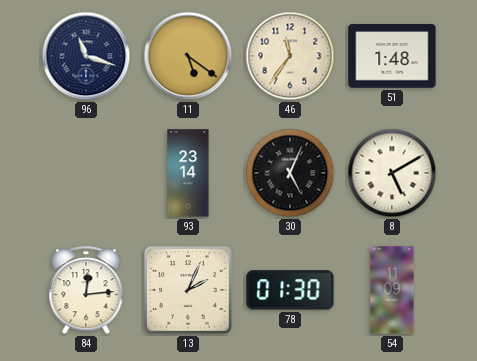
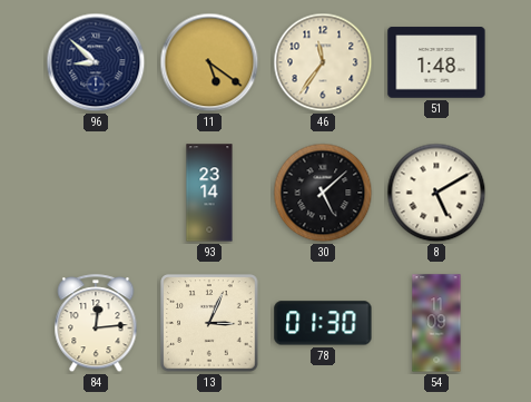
96: 11:18 -> 8:52
30: 5:04 -> 5:08
13: 2:04 -> 3:04
